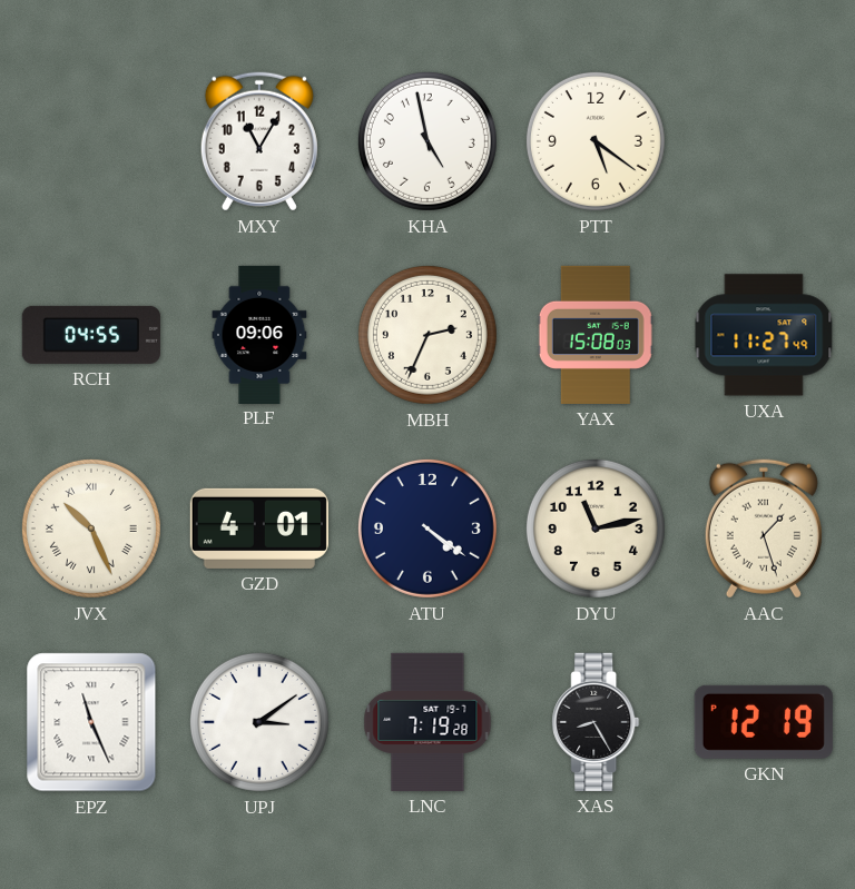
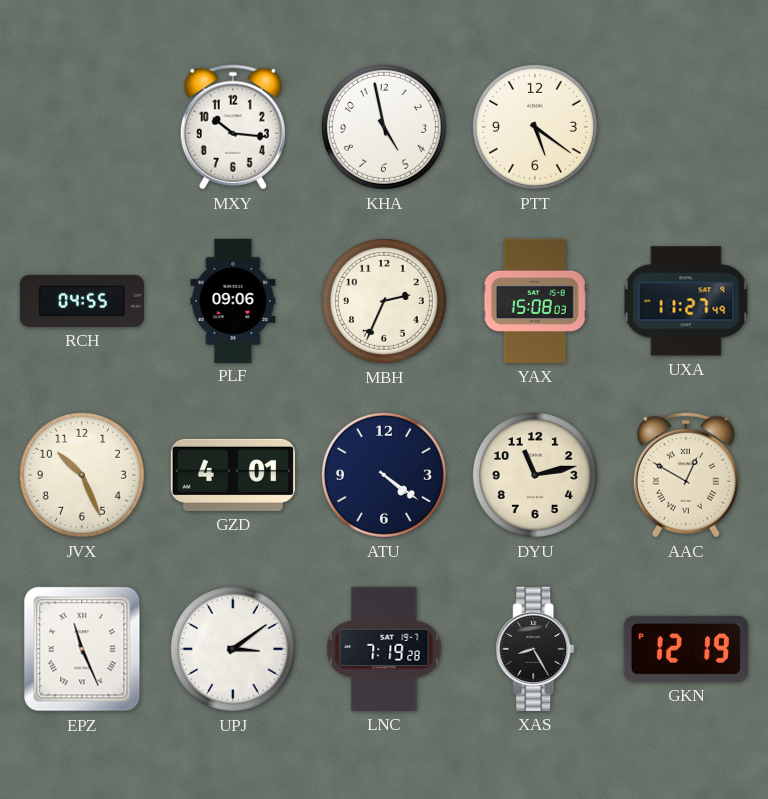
MXY: 11:05 -> 10:16
JVX numerals: Roman -> Arabic
AAC: 1:27 -> 12:50
